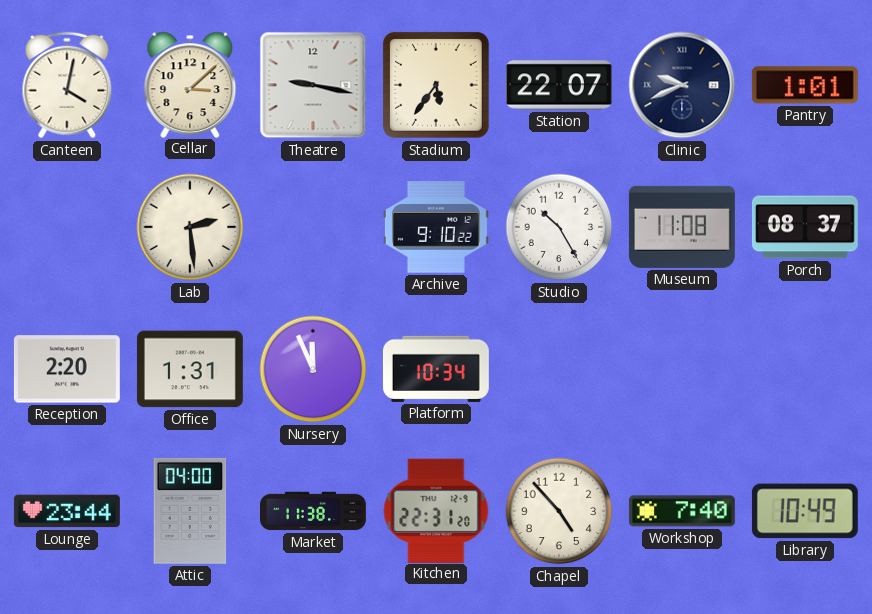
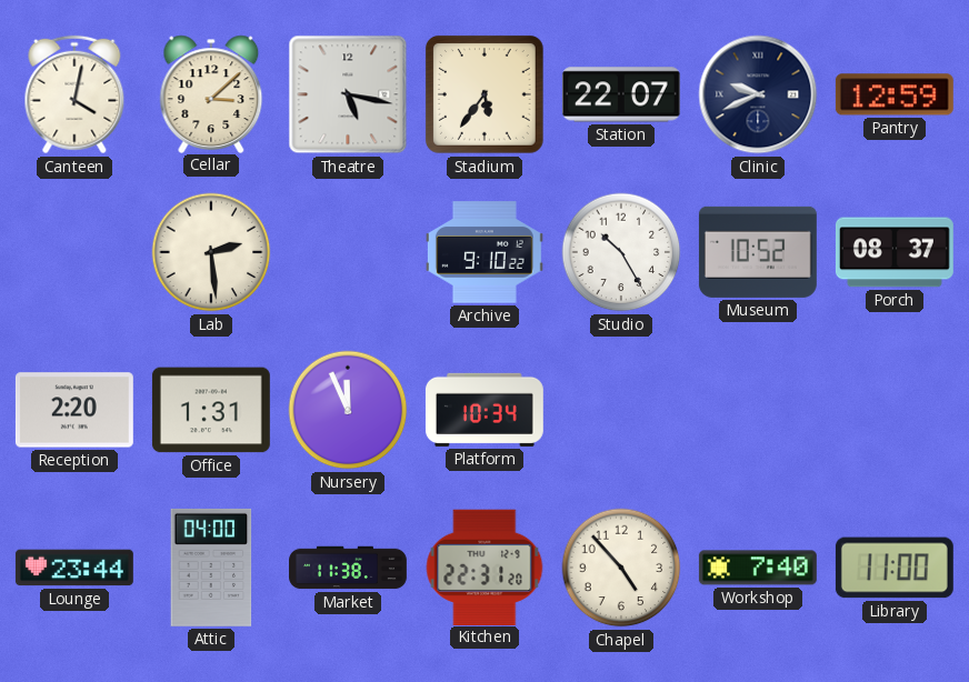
Theatre: 9:17 -> 5:17
Pantry: 1:01 -> 12:59
Museum: 11:08 -> 10:52
Library: 10:49 -> 11:00
